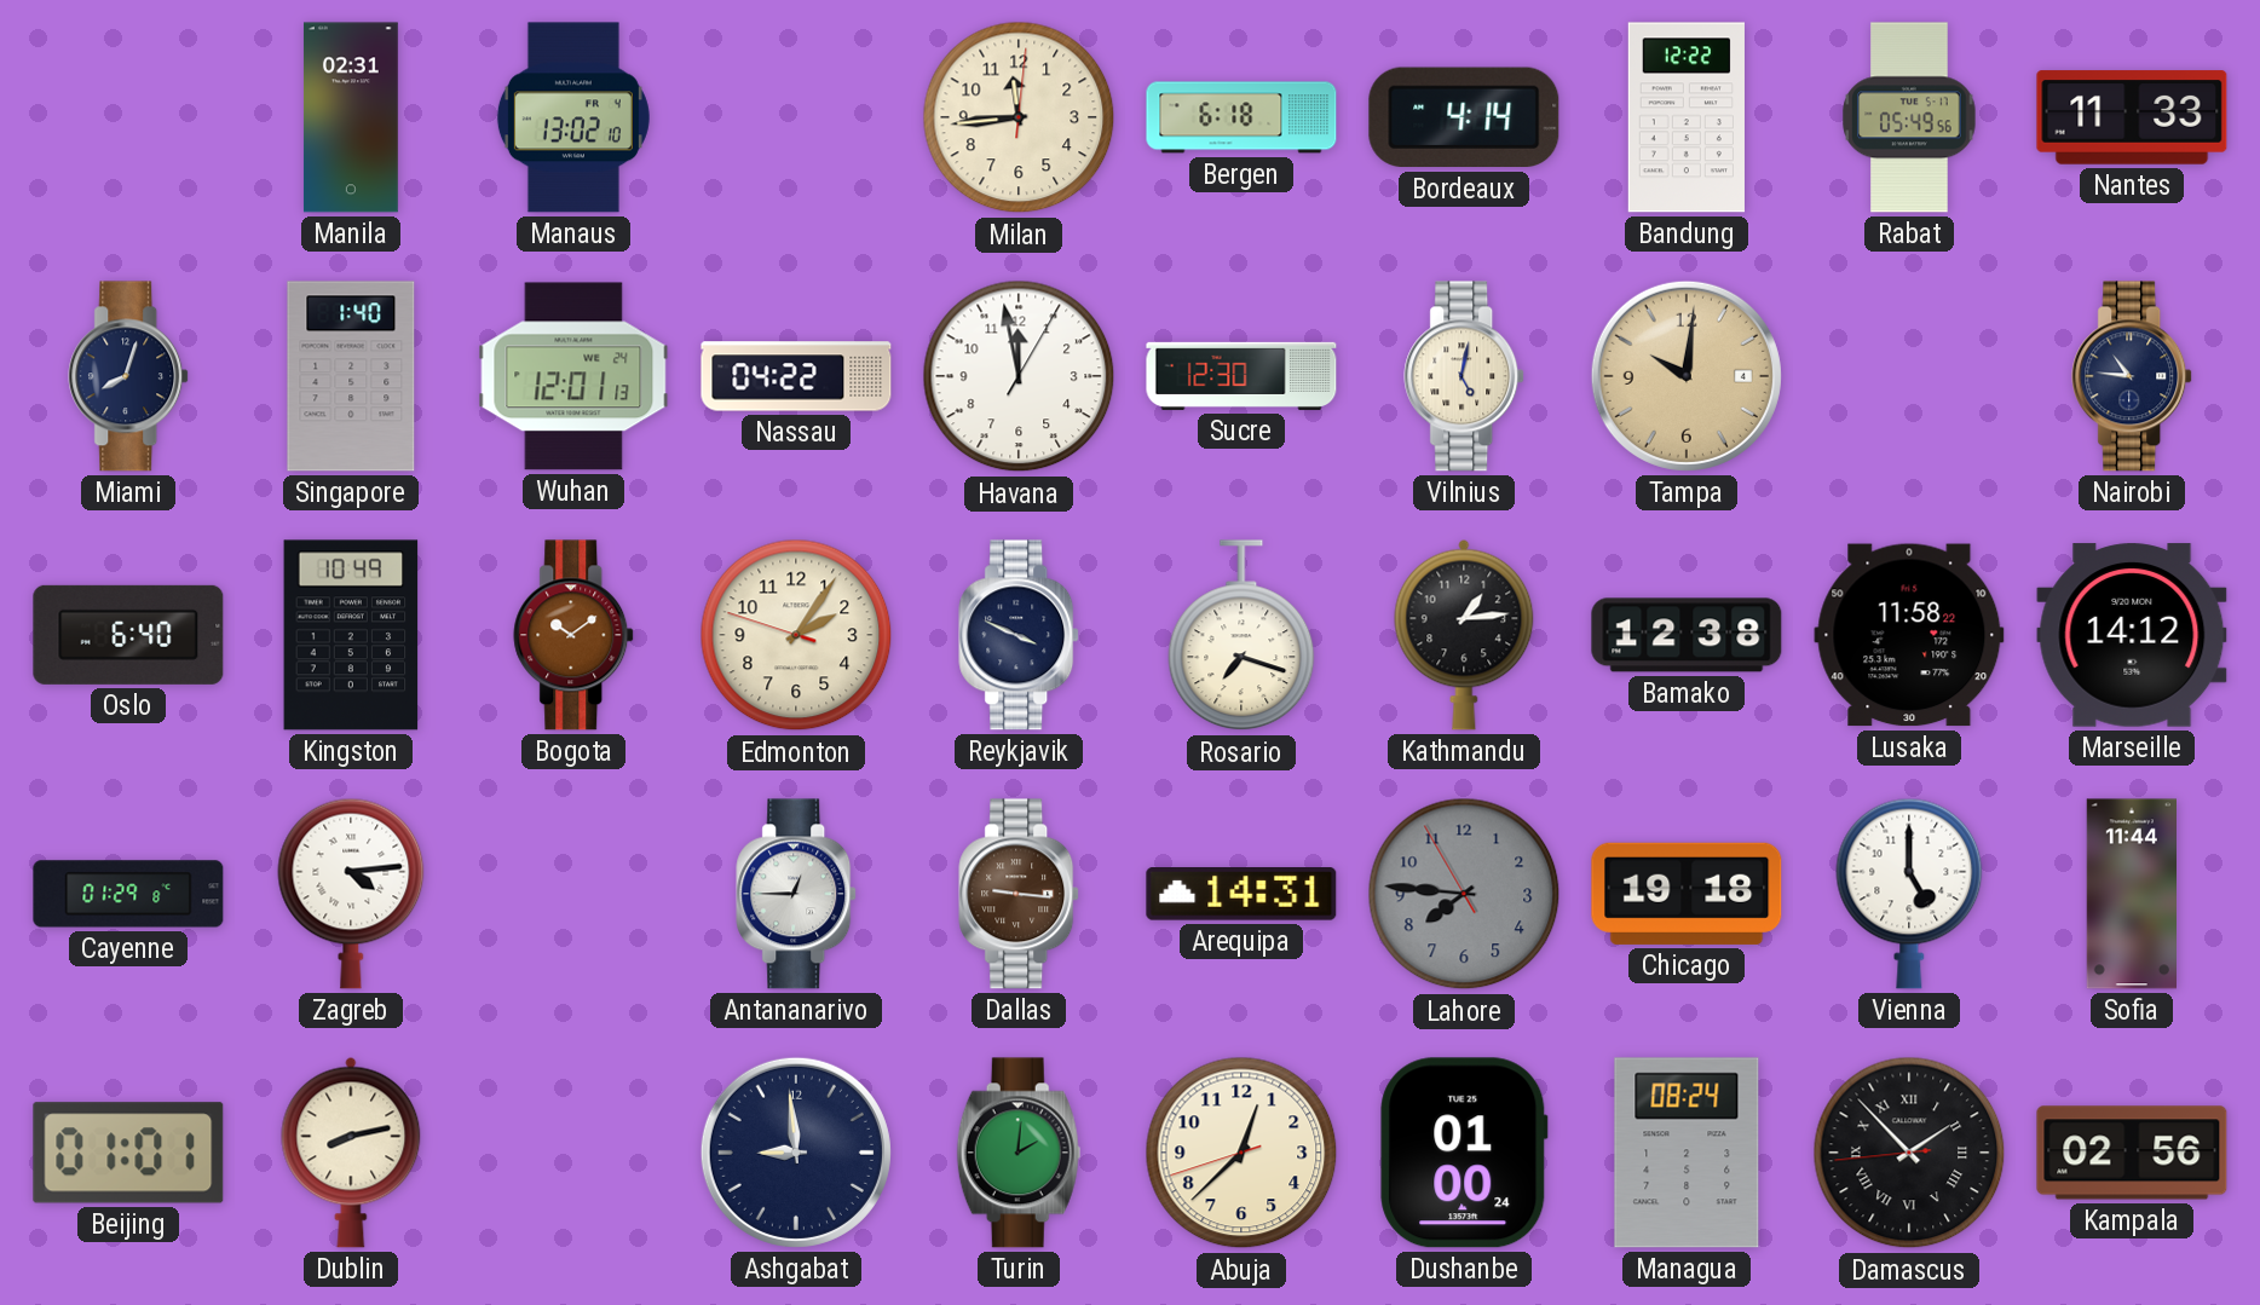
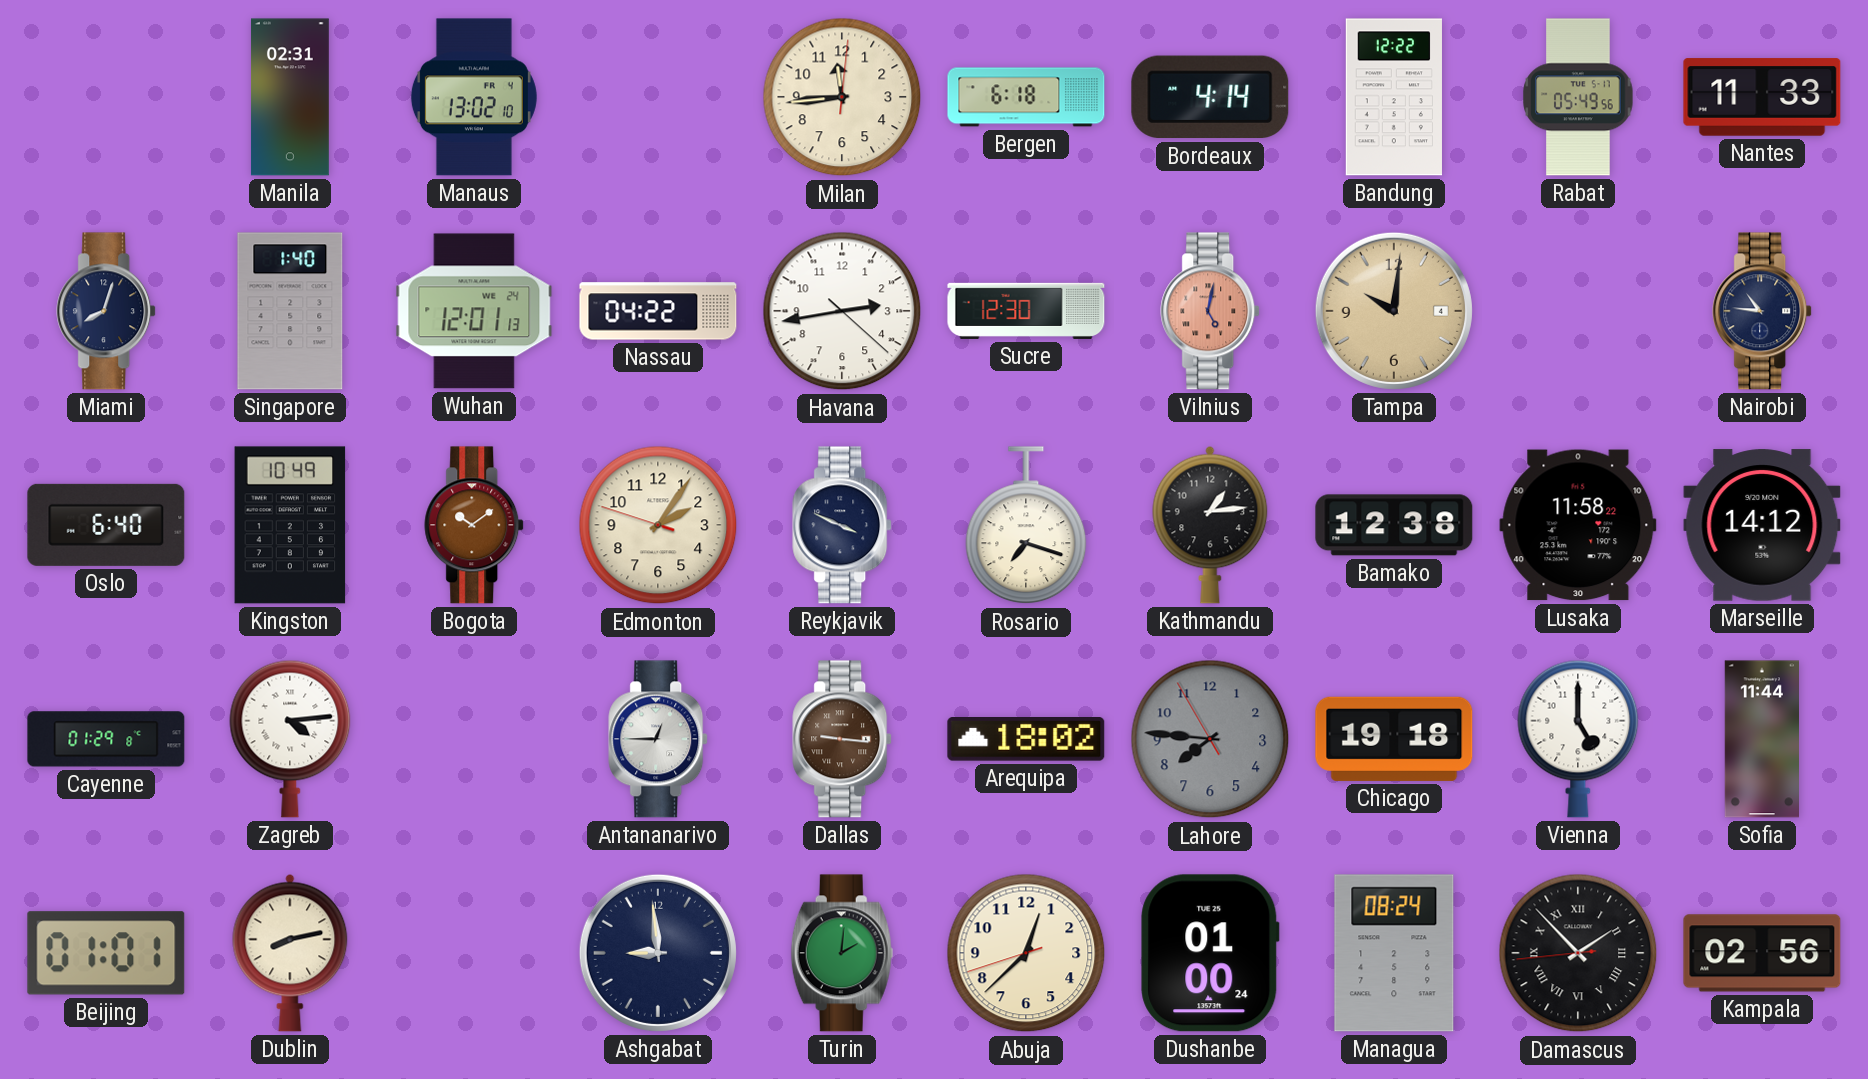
Havana: 11:58 -> 2:43
Vilnius dial: cream -> salmon
Arequipa: 14:31 -> 18:02
